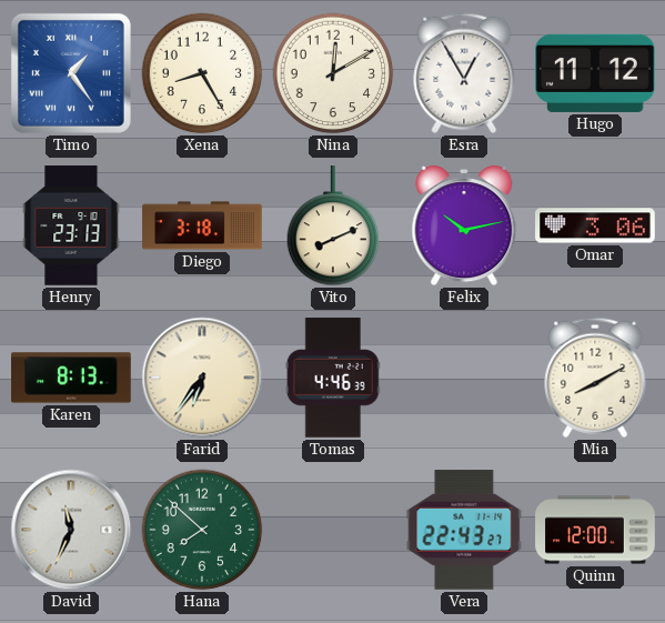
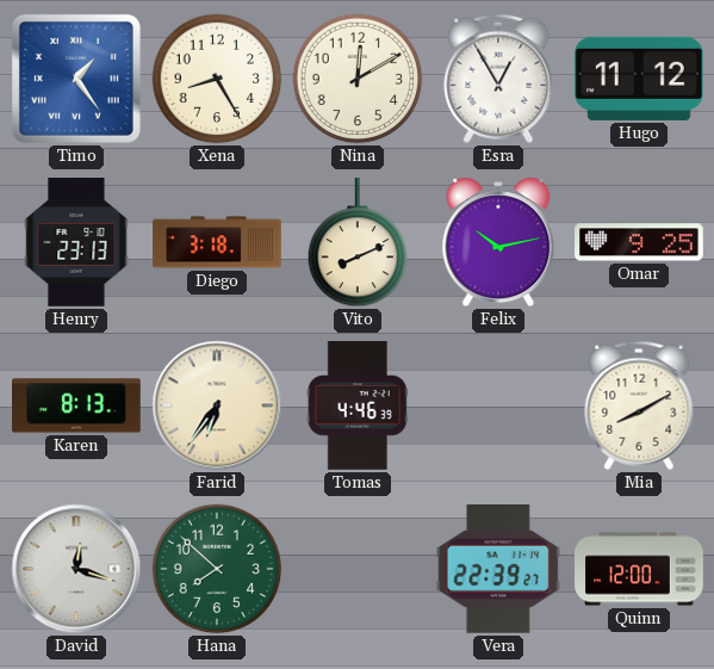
Omar: 3:06 -> 9:25
David: 11:34 -> 12:18
Vera: 22:43 -> 22:39
